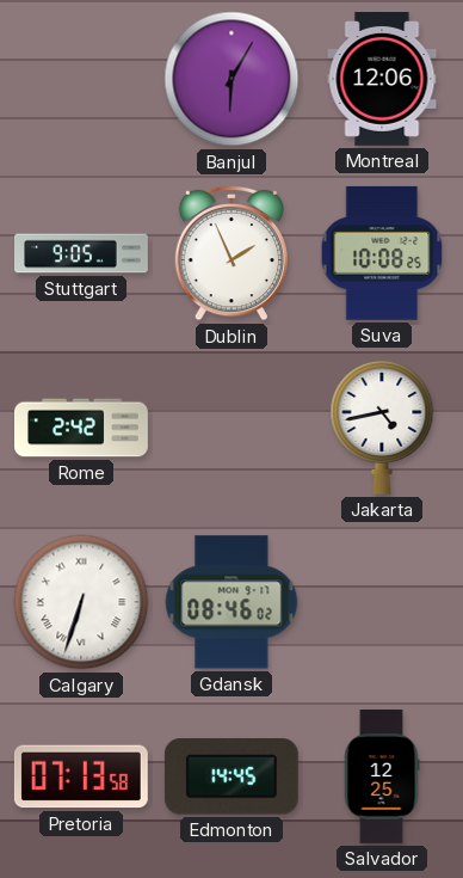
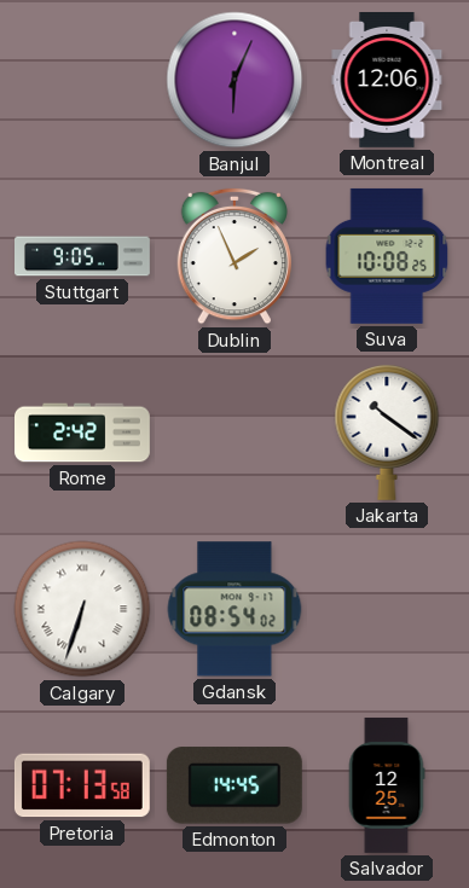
Banjul: 6:05 -> 6:04
Jakarta: 4:43 -> 10:21
Gdansk: 08:46 -> 08:54
